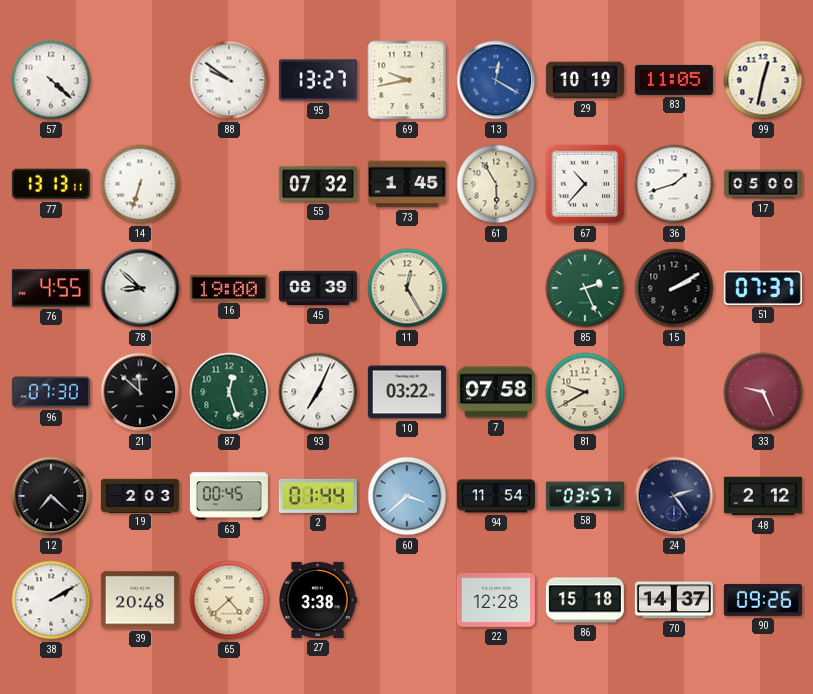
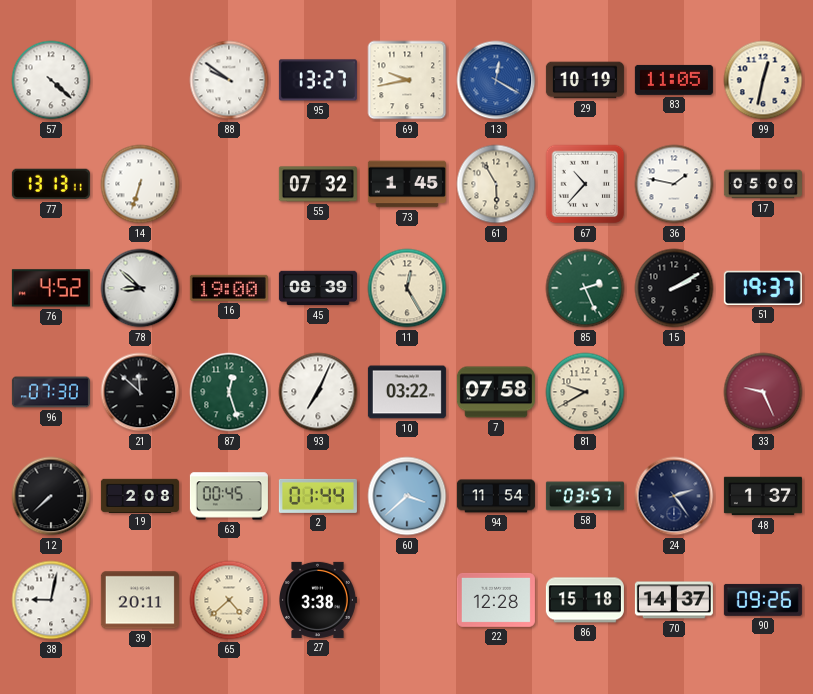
36: 1:42 -> 1:47
76: 4:55 -> 4:52
51: 07:37 -> 19:37
12: 7:22 -> 7:38
19: 2:03 -> 2:08
48: 2:12 -> 1:37
38: 2:10 -> 9:02
39: 20:48 -> 20:11
